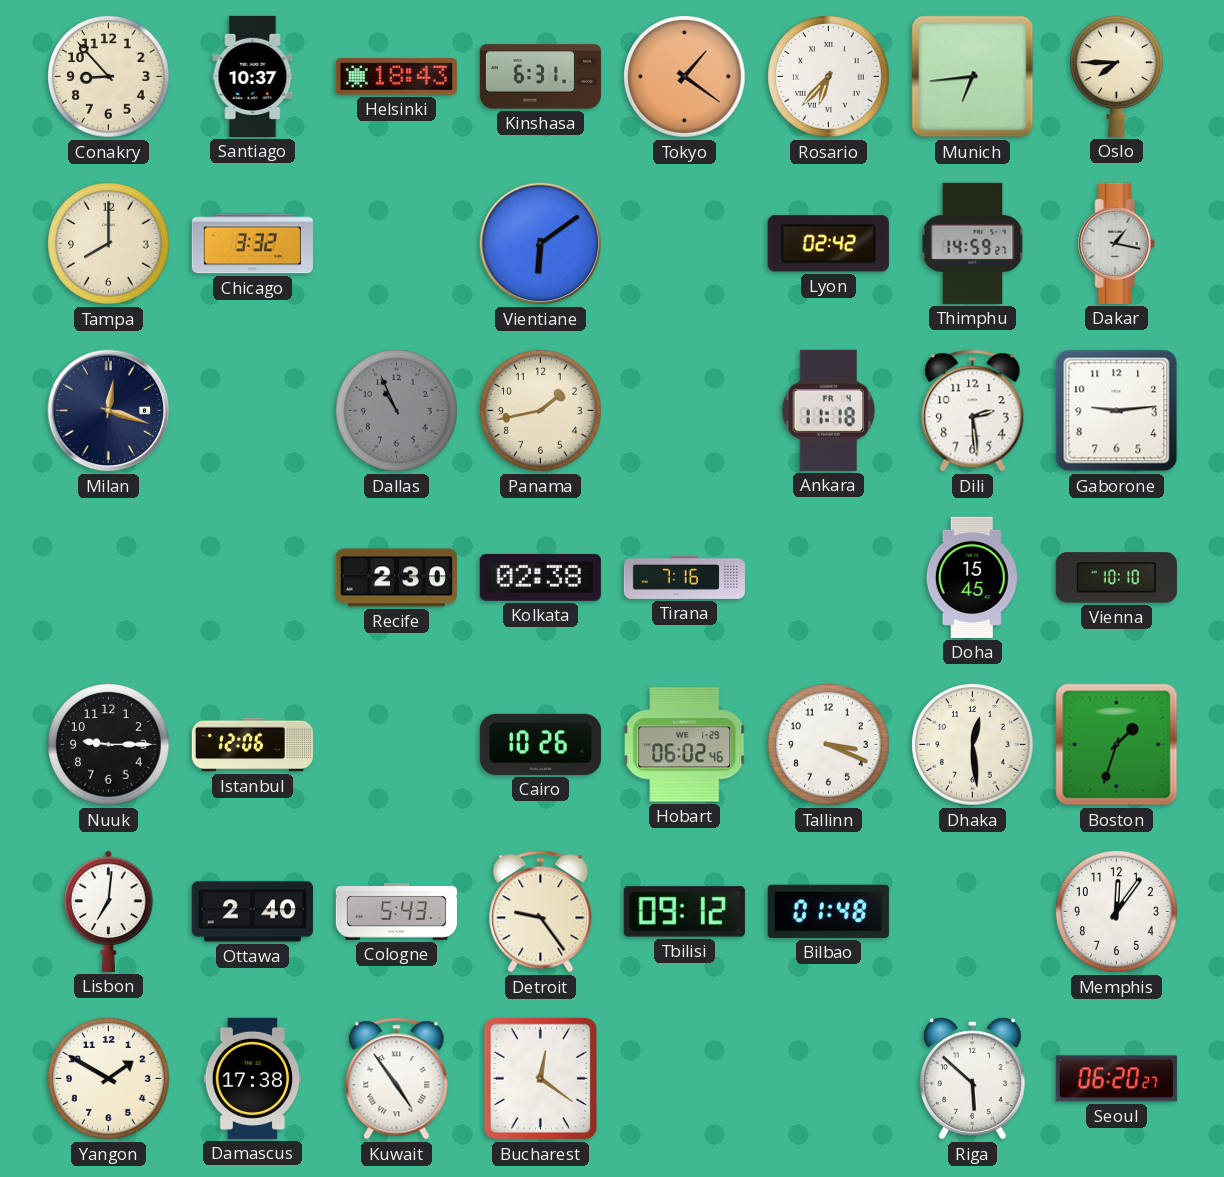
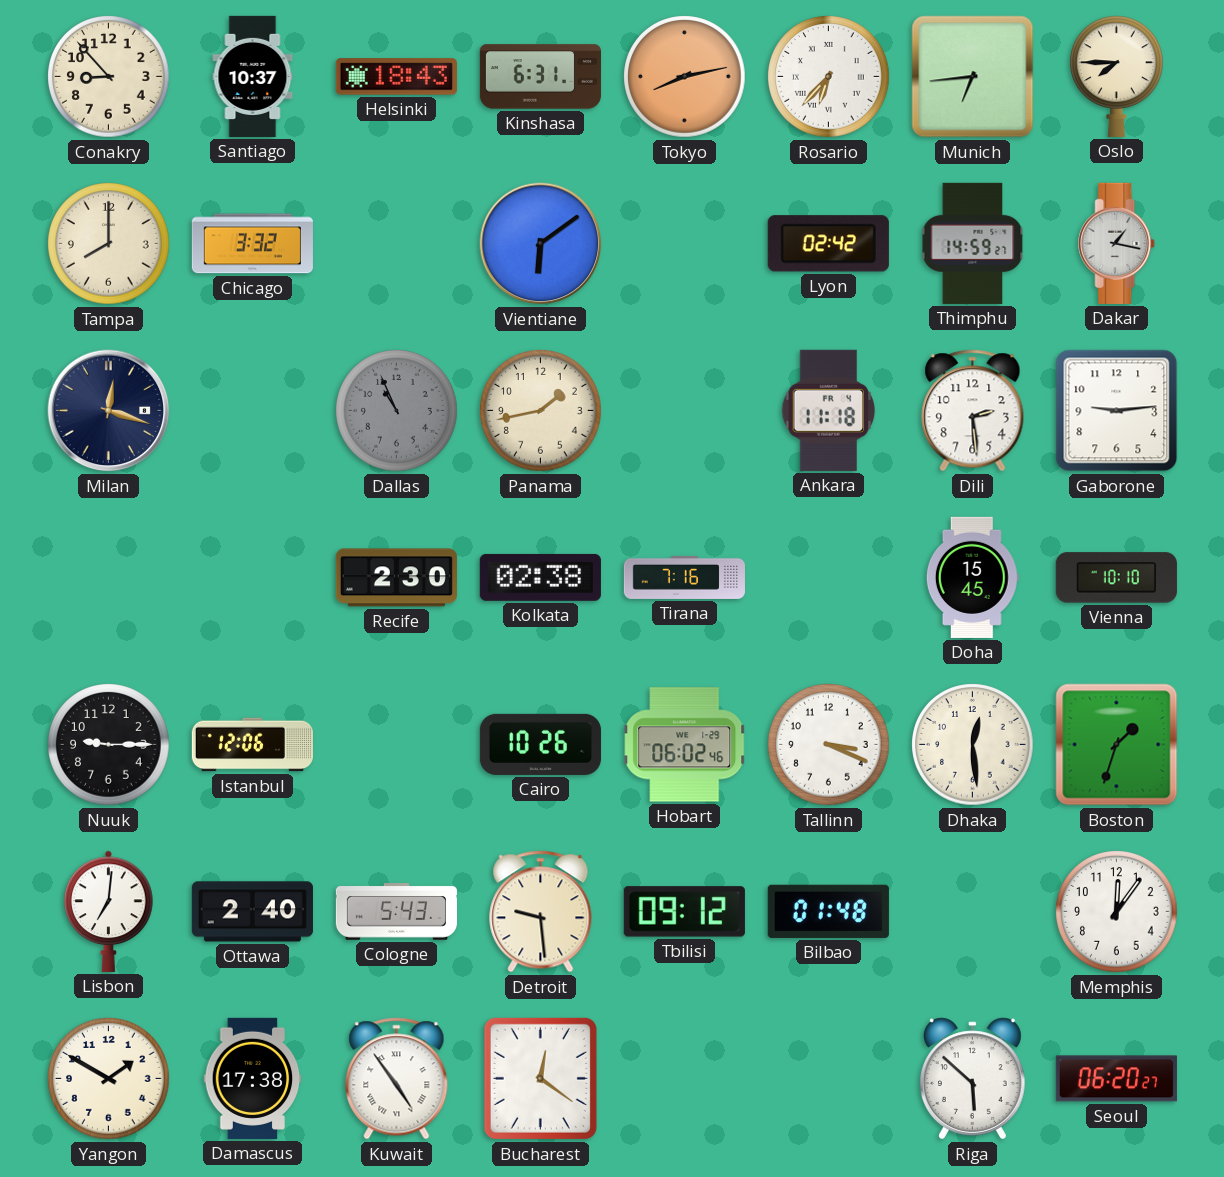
Tokyo: 1:21 -> 8:13
Detroit: 9:24 -> 9:29
